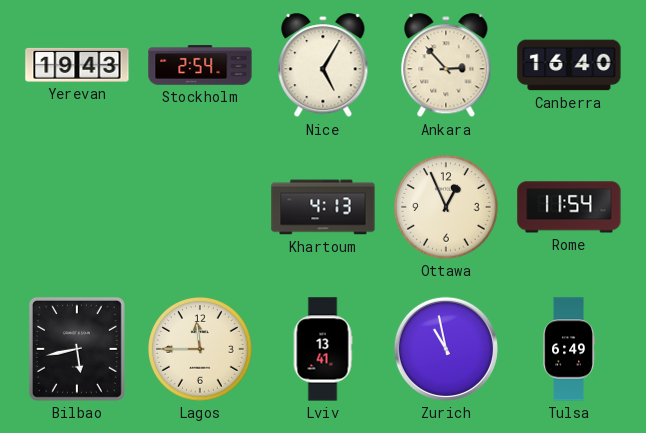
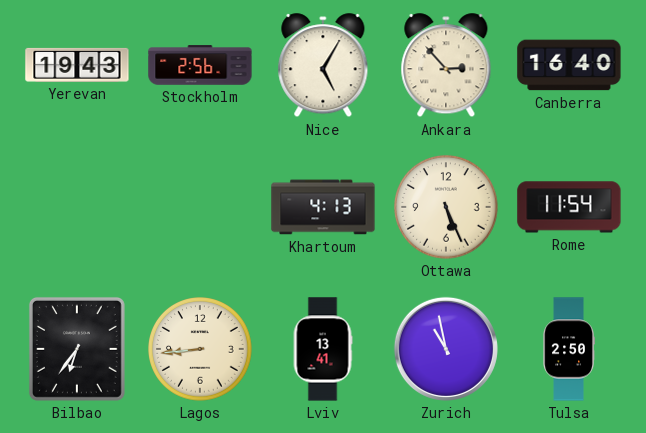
Stockholm: 2:54 -> 2:56
Ottawa: 12:56 -> 5:26
Bilbao: 5:43 -> 6:36
Lagos: 11:45 -> 8:44
Tulsa: 6:49 -> 2:50
